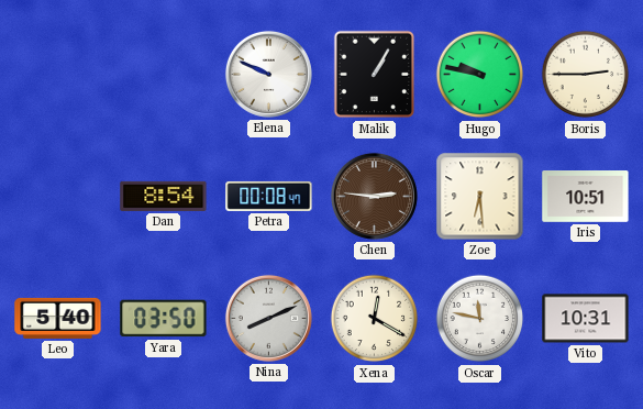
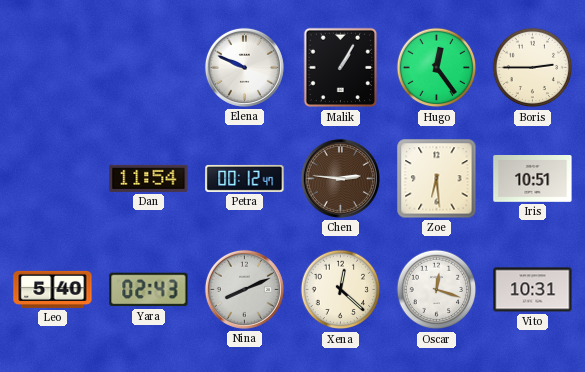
Hugo: 9:47 -> 12:24
Dan: 8:54 -> 11:54
Petra: 00:08 -> 00:12
Yara: 03:50 -> 02:43
Xena: 12:20 -> 12:22
Oscar: 11:47 -> 12:18
